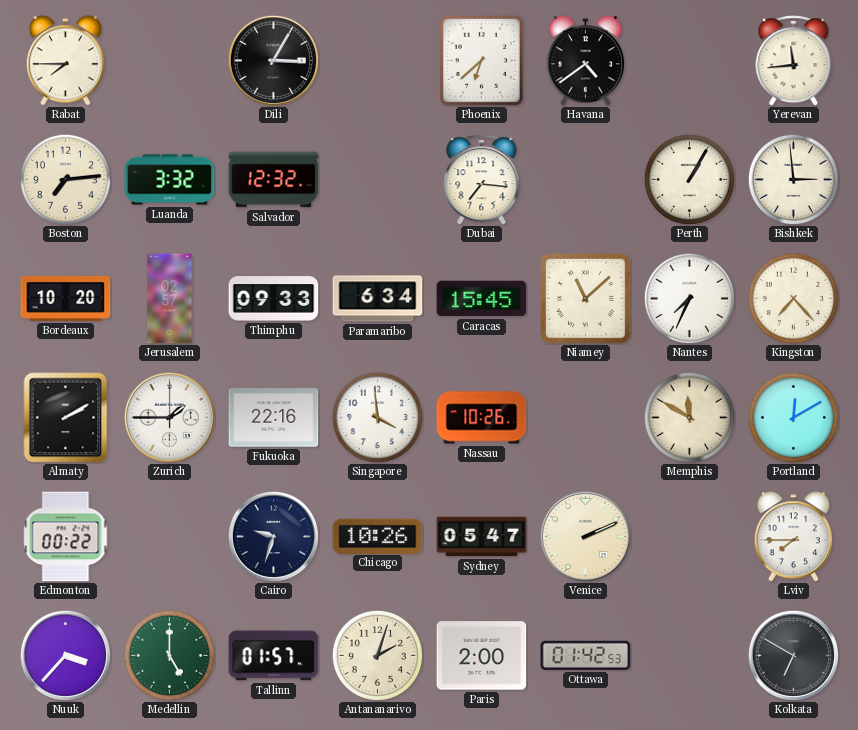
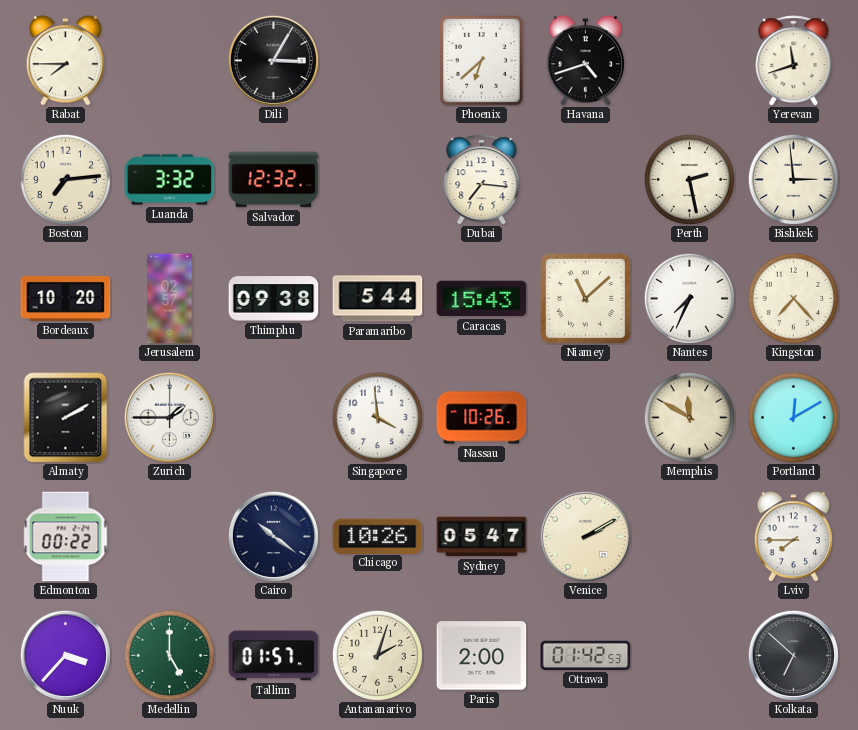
Havana: 4:39 -> 4:42
Yerevan: 11:44 -> 11:42
Perth: 1:05 -> 2:28
Thimphu: 09:33 -> 09:38
Paramaribo: 6:34 -> 5:44
Caracas: 15:45 -> 15:43
Fukuoka: 22:16 -> none
Cairo: 9:33 -> 10:21
Venice: 2:11 -> 2:10
Kolkata: 6:50 -> 6:52
